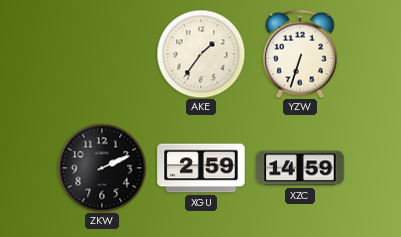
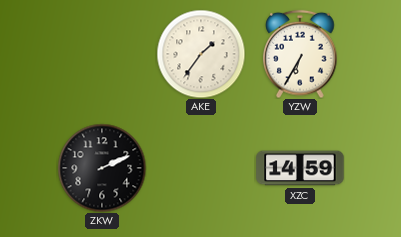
YZW: 6:33 -> 6:35
XGU: 2:59 -> none
